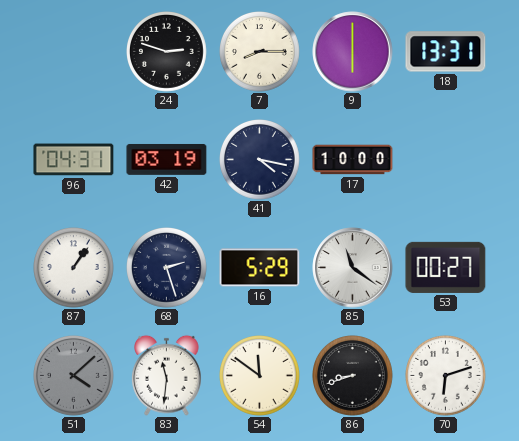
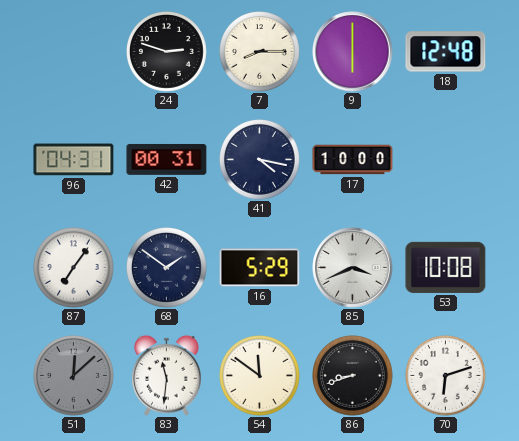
18: 13:31 -> 12:48
42: 03:19 -> 00:31
87: 1:06 -> 7:06
68: 2:27 -> 1:51
85: 11:21 -> 3:41
53: 00:27 -> 10:08
51: 4:08 -> 12:08
